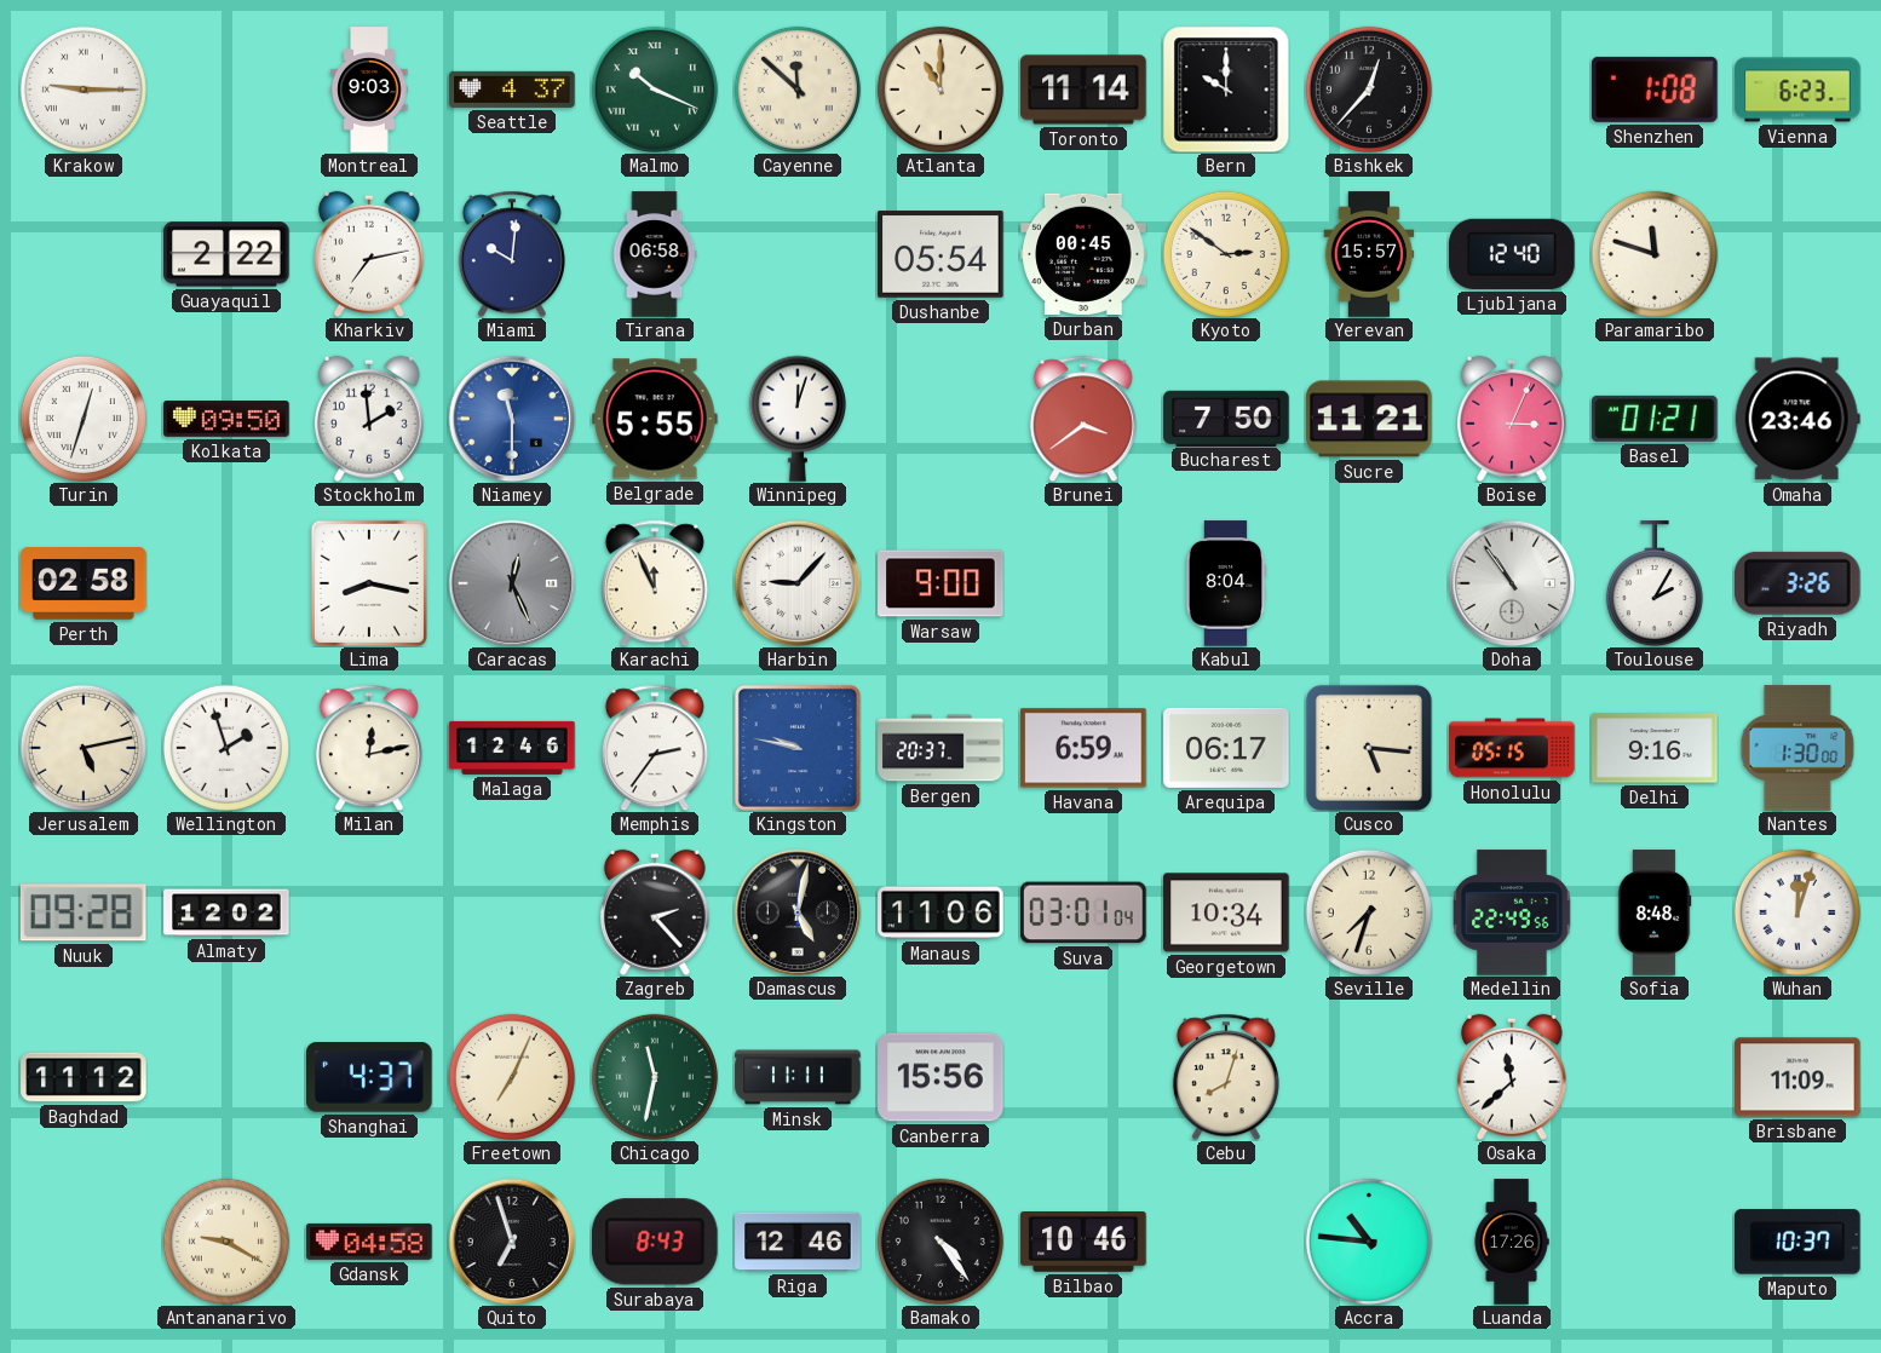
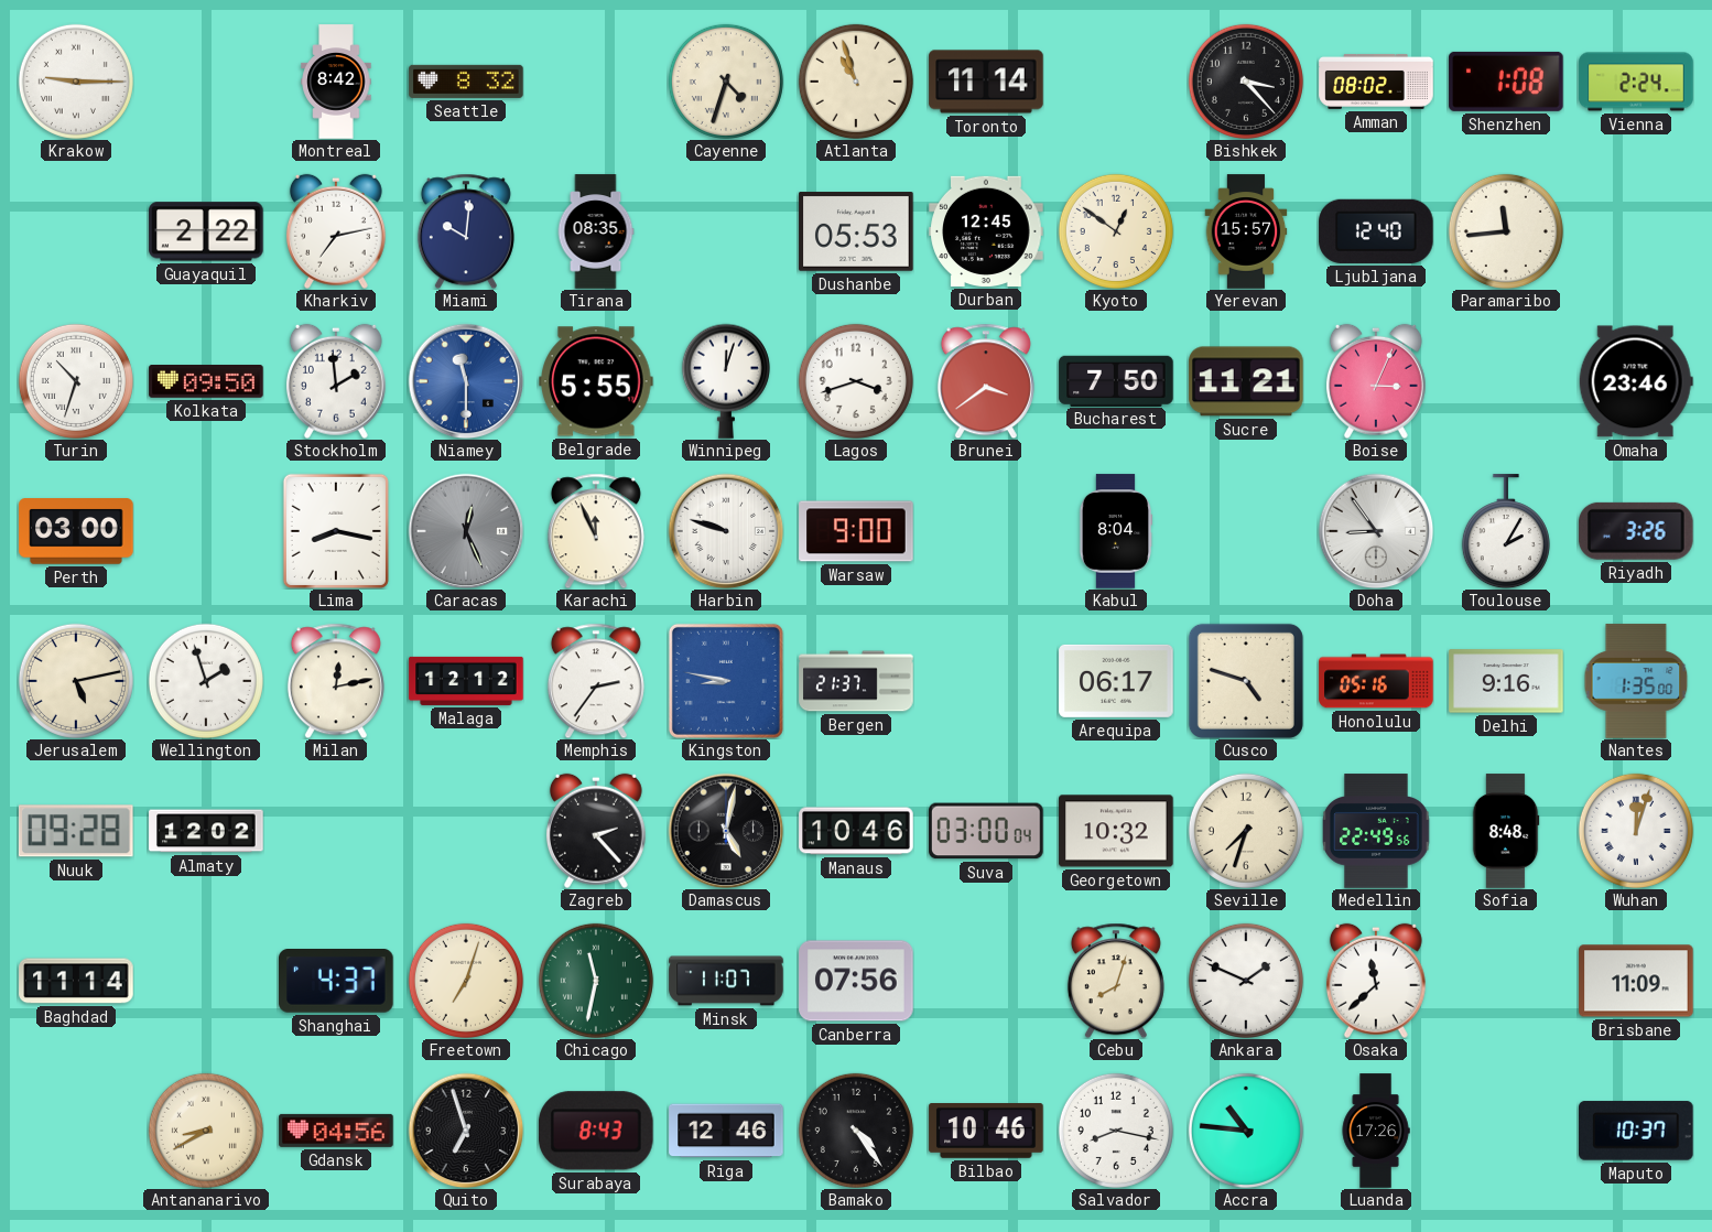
Montreal: 9:03 -> 8:42
Seattle: 4:37 -> 8:32
Malmo: 10:19 -> none
Cayenne: 11:52 -> 4:33
Atlanta: 11:00 -> 10:57
Bern: 10:00 -> none
Bishkek: 12:37 -> 3:23
Amman: none -> 08:02
Vienna: 6:23 -> 2:24
Tirana: 06:58 -> 08:35
Dushanbe: 05:54 -> 05:53
Durban: 00:45 -> 12:45
Kyoto: 2:51 -> 12:51
Paramaribo: 11:48 -> 11:44
Turin: 12:33 -> 10:33
Lagos: none -> 3:42
Basel: 01:21 -> none
Perth: 02:58 -> 03:00
Harbin: 9:07 -> 9:48
Doha: 10:54 -> 8:54
Malaga: 12:46 -> 12:12
Kingston: 9:47 -> 8:47
Bergen: 20:37 -> 21:37
Havana: 6:59 -> none
Cusco: 5:16 -> 4:48
Honolulu: 05:15 -> 05:16
Nantes: 1:30 -> 1:35
Manaus: 11:06 -> 10:46
Suva: 03:01 -> 03:00
Georgetown: 10:34 -> 10:32
Baghdad: 11:12 -> 11:14
Freetown: 7:04 -> 7:03
Minsk: 11:11 -> 11:07
Canberra: 15:56 -> 07:56
Ankara: none -> 1:49
Antananarivo: 9:20 -> 8:40
Gdansk: 04:58 -> 04:56
Salvador: none -> 8:17
